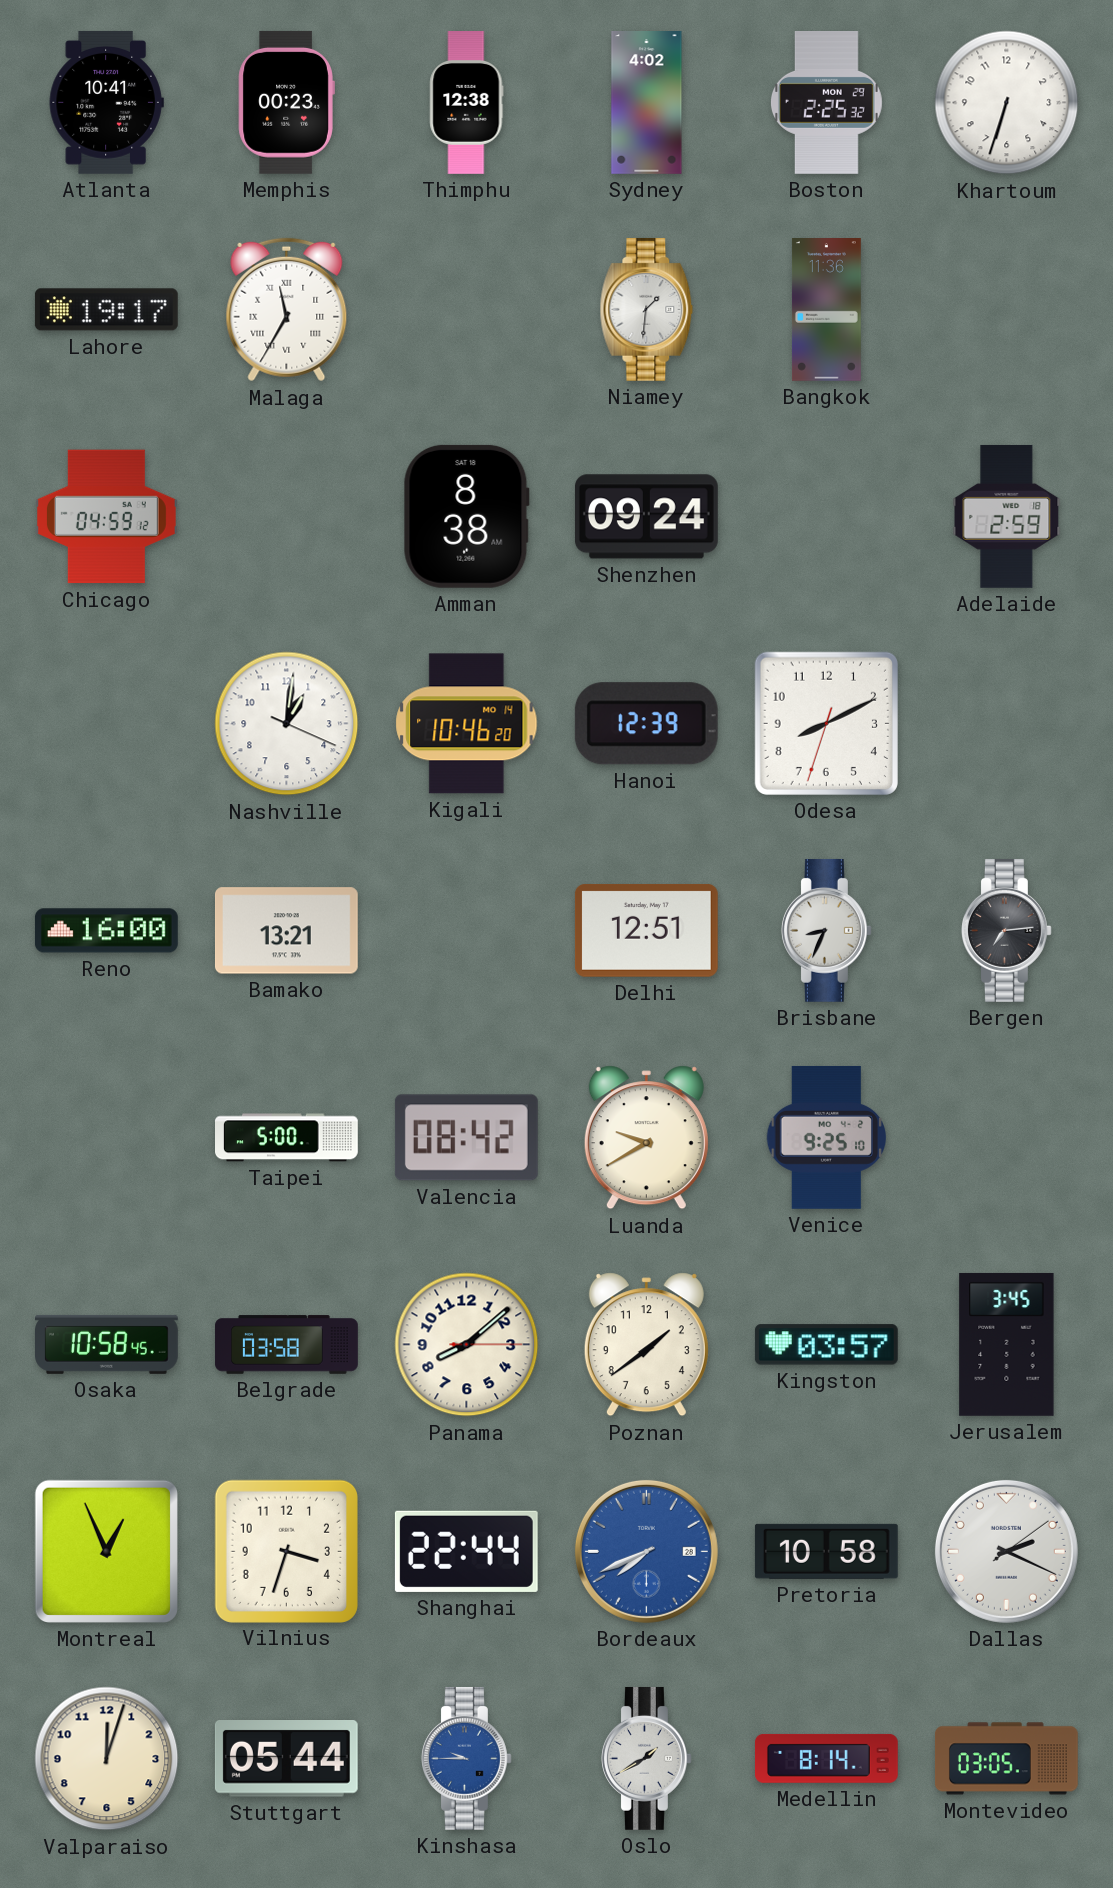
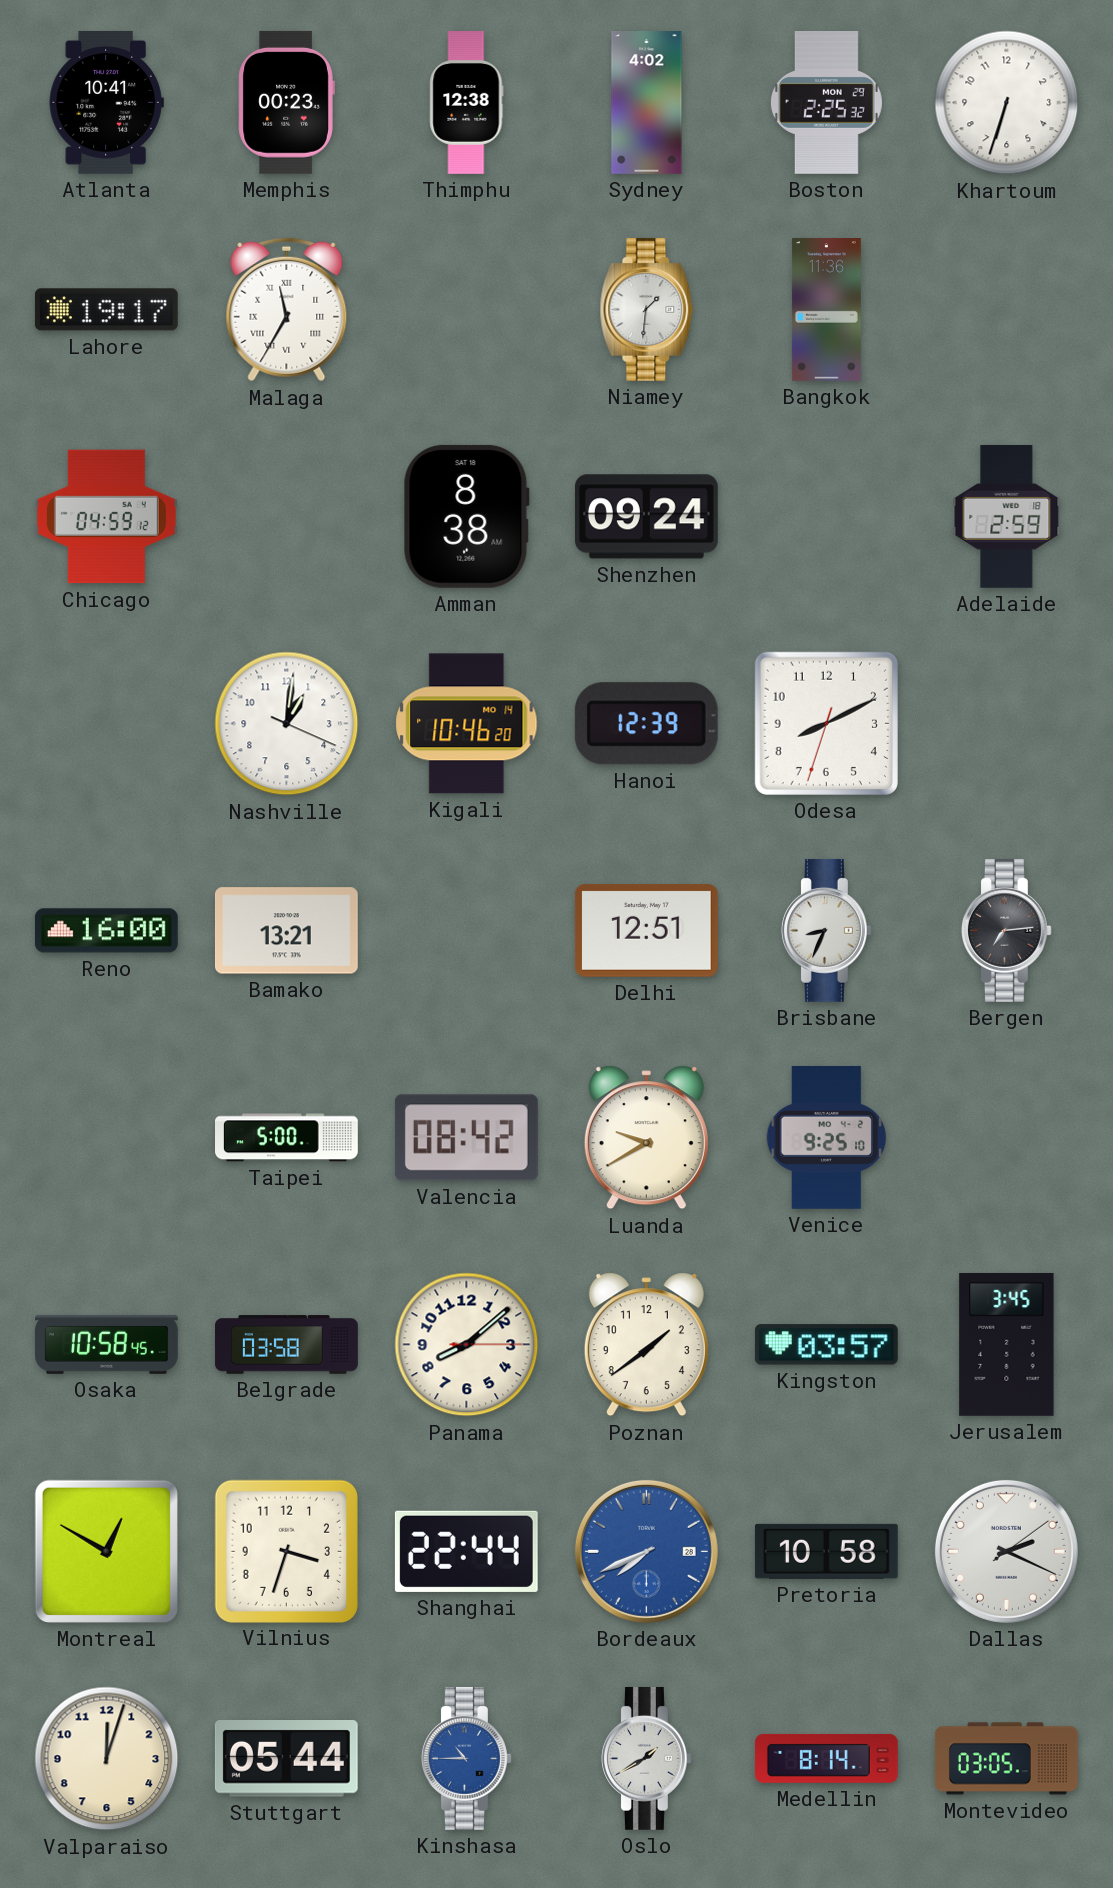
Montreal: 12:56 -> 12:50
Kinshasa: 9:45 -> 10:45
